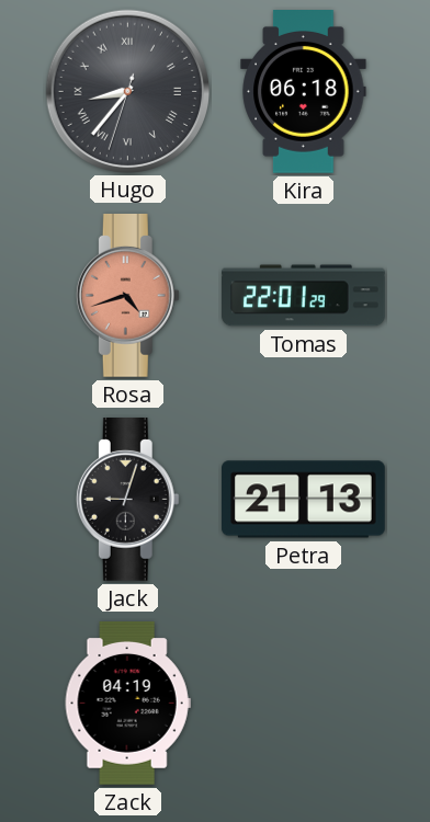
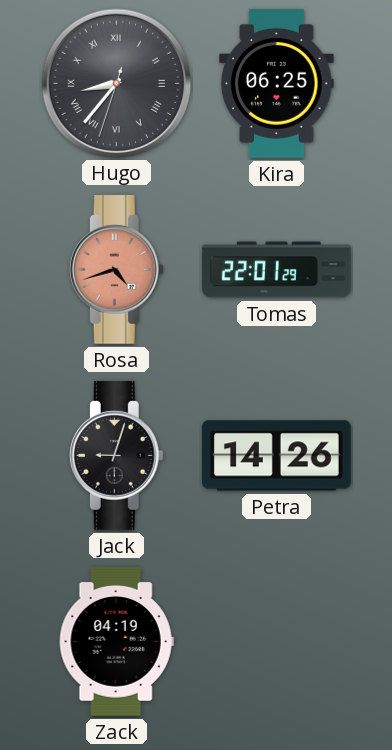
Kira: 06:18 -> 06:25
Petra: 21:13 -> 14:26
